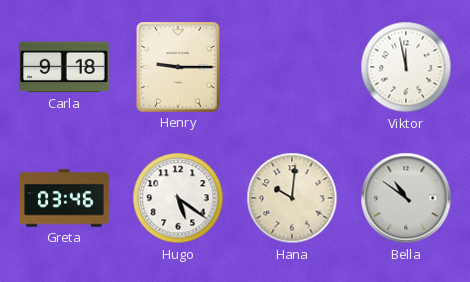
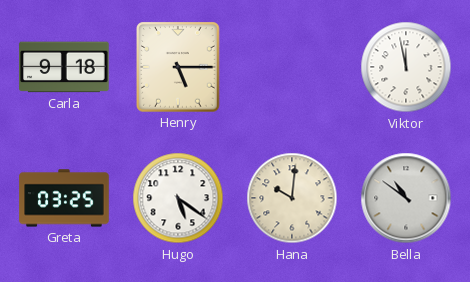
Henry: 9:15 -> 5:15
Greta: 03:46 -> 03:25
